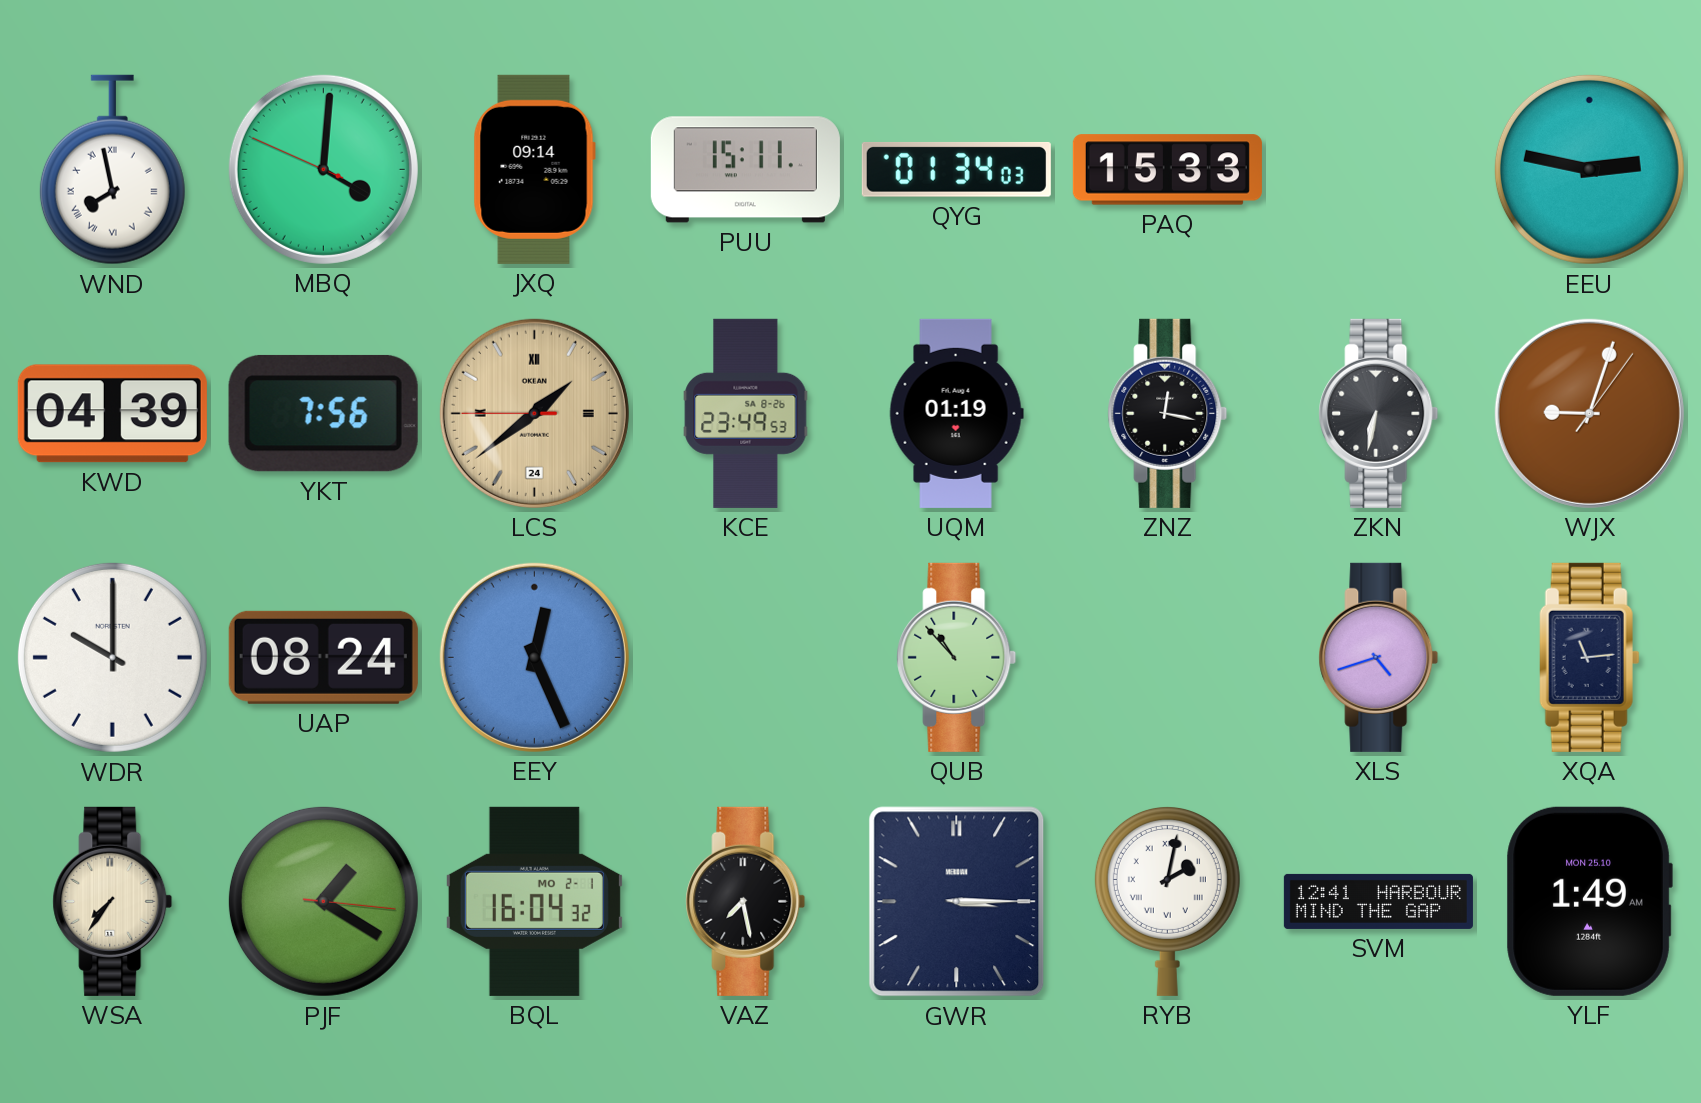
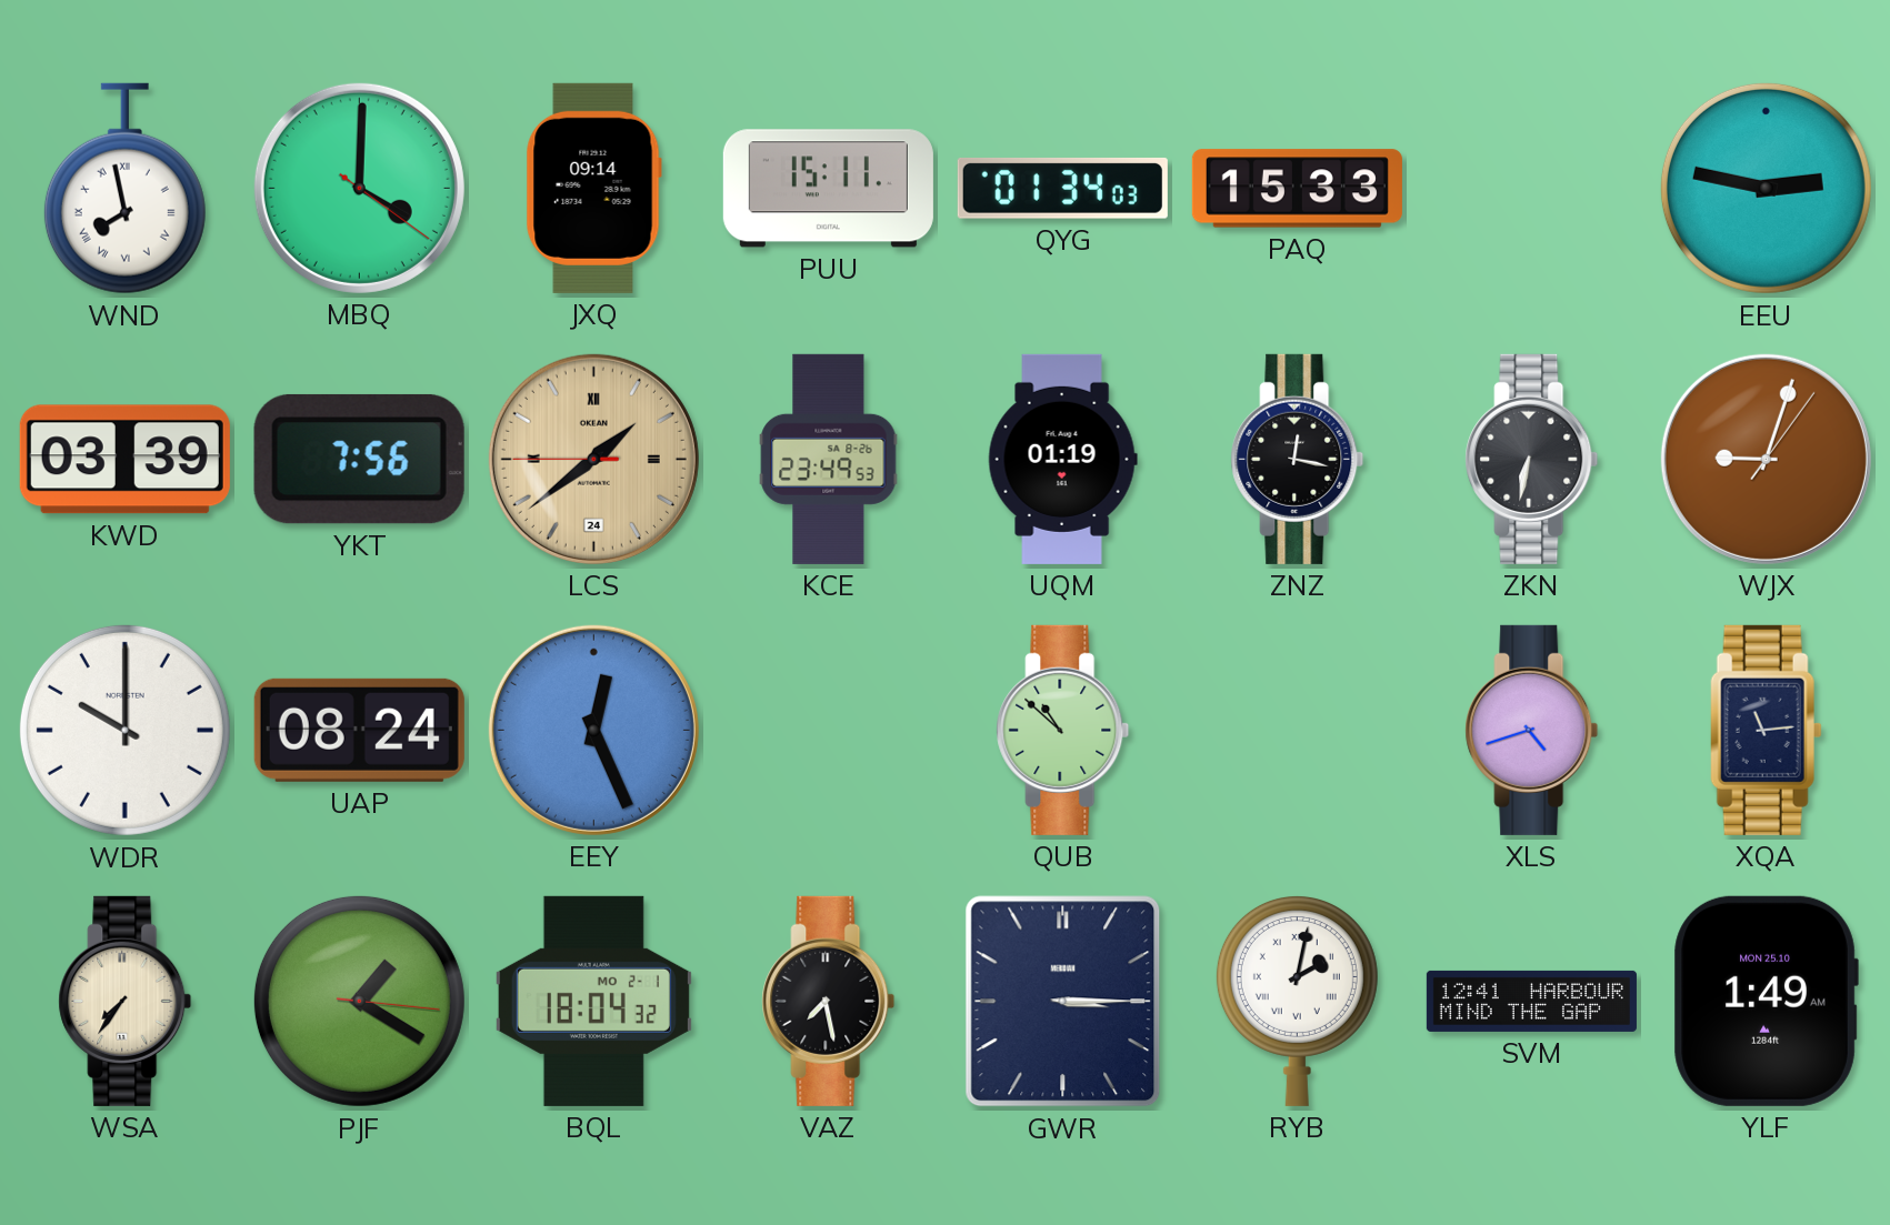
MBQ: 4:00:49 -> 4:00:21
KWD: 04:39 -> 03:39
QUB: 10:53 -> 10:52
BQL: 16:04 -> 18:04
